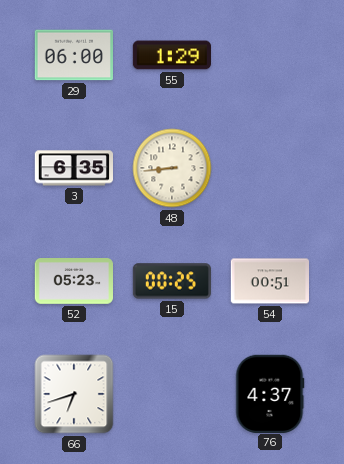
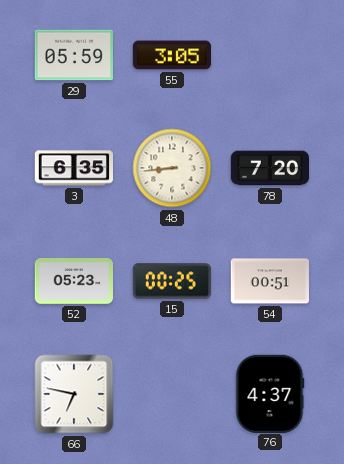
29: 06:00 -> 05:59
55: 1:29 -> 3:05
78: none -> 7:20
66: 6:42 -> 6:47
